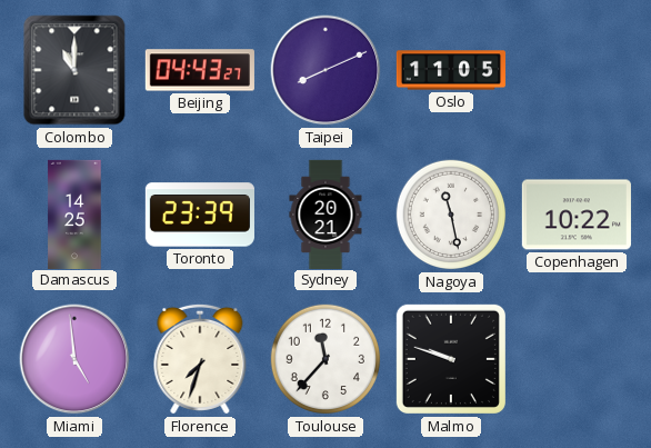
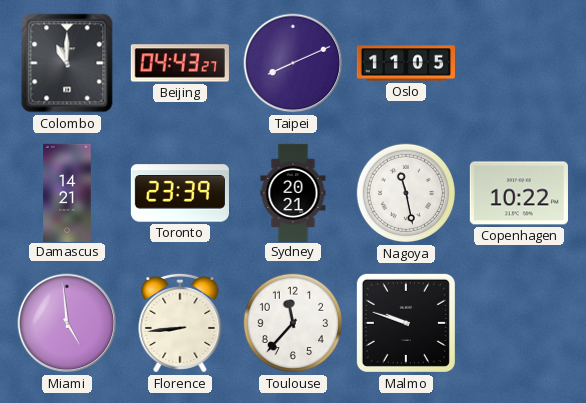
Damascus: 14:25 -> 14:21
Florence: 7:33 -> 8:44
